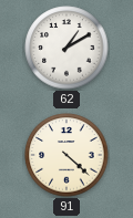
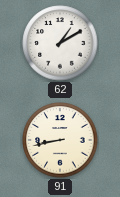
91: 4:22 -> 8:43
